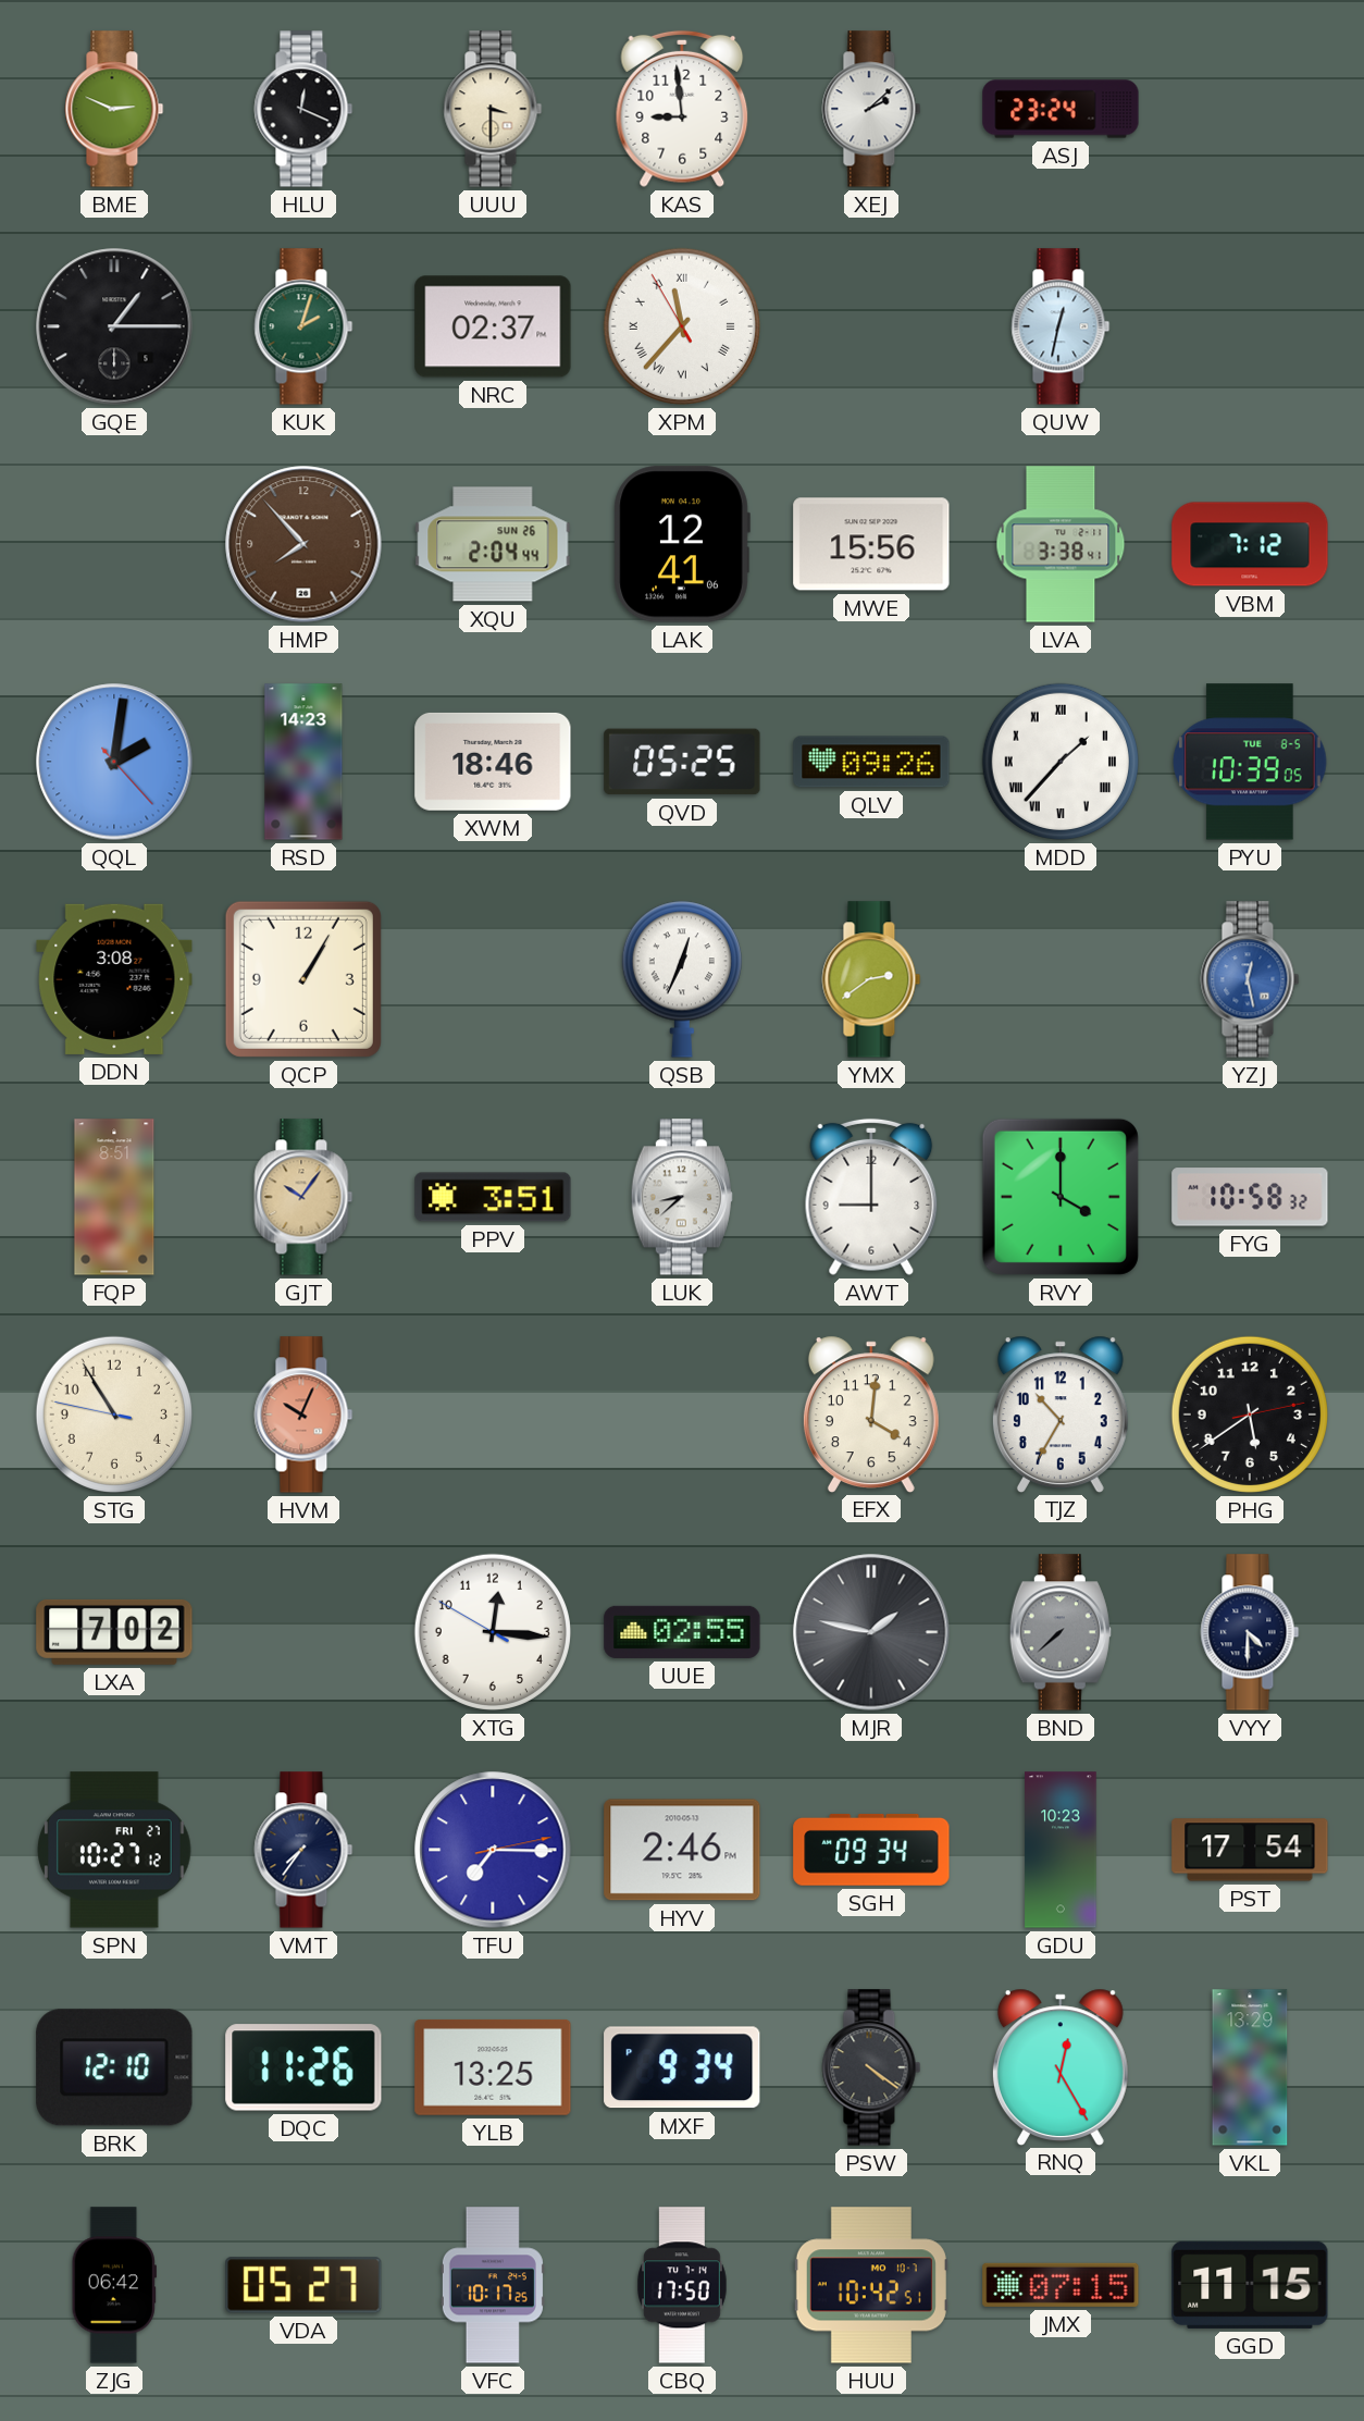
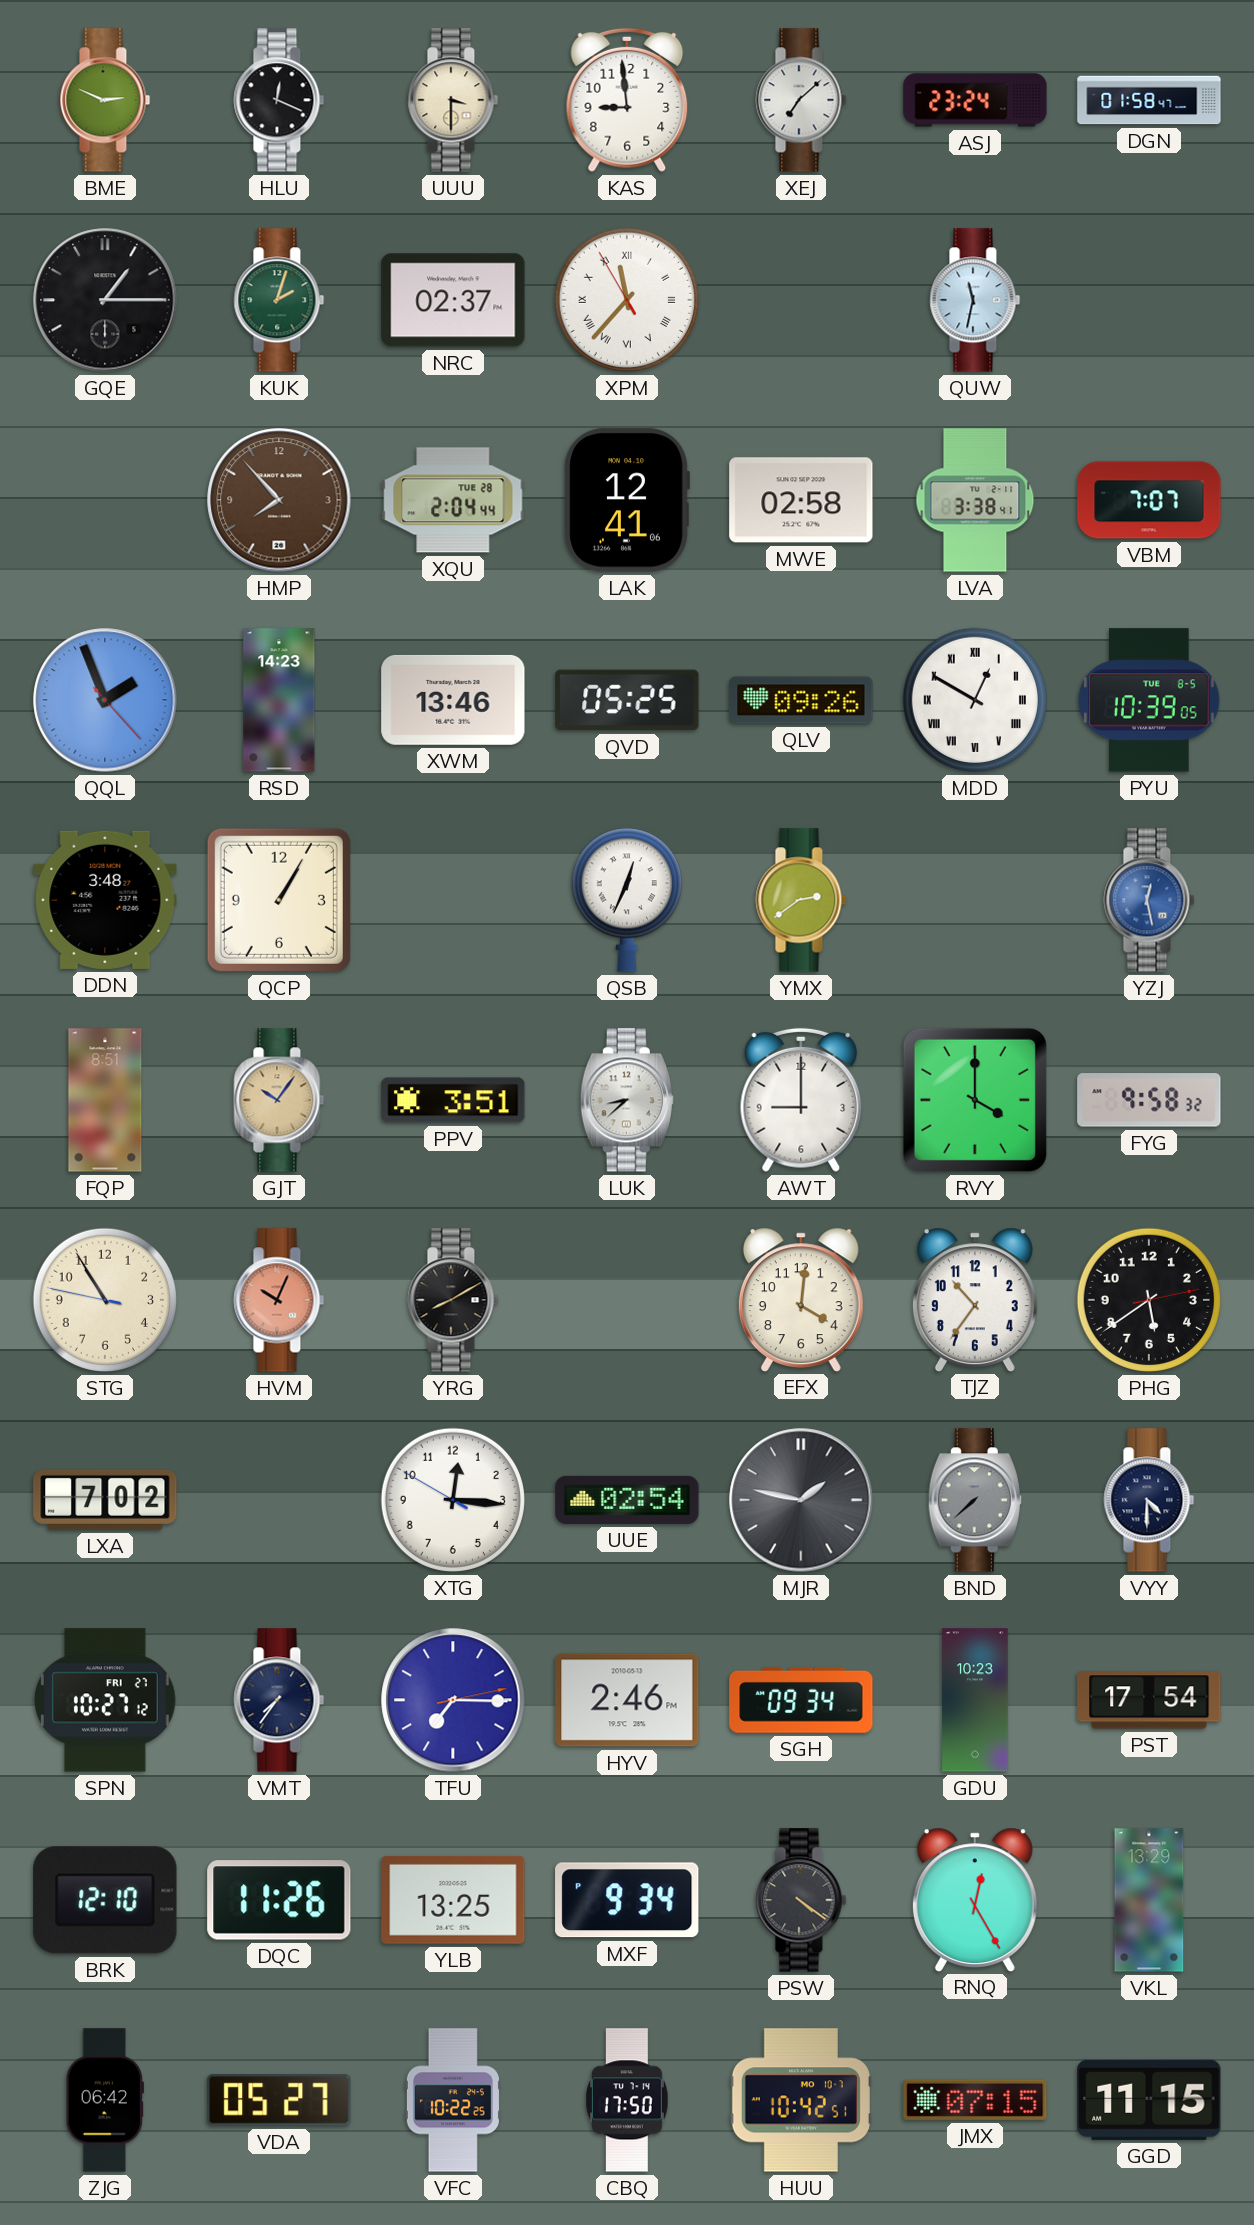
XEJ: 2:08 -> 7:08
DGN: none -> 01:58
QUW: 12:32 -> 11:32
XQU date: SUN 26 -> TUE 28
MWE: 15:56 -> 02:58
VBM: 7:12 -> 7:07
QQL: 2:01 -> 1:56
XWM: 18:46 -> 13:46
MDD: 1:37 -> 12:50
DDN: 3:08 -> 3:48
FYG: 10:58 -> 9:58
YRG: none -> 8:10
TJZ: 10:35 -> 10:36
UUE: 02:55 -> 02:54
VFC: 10:17 -> 10:22
